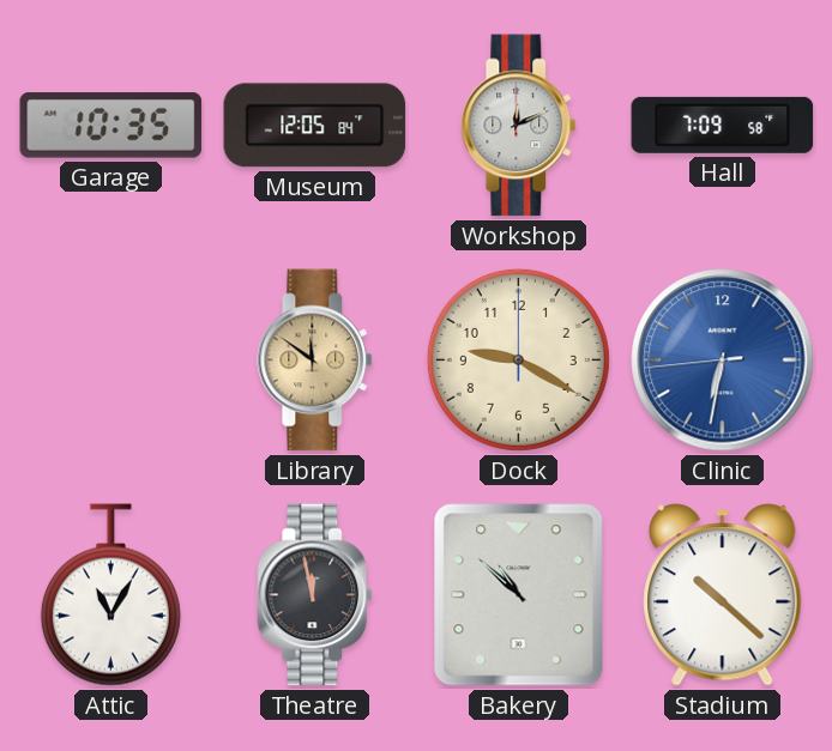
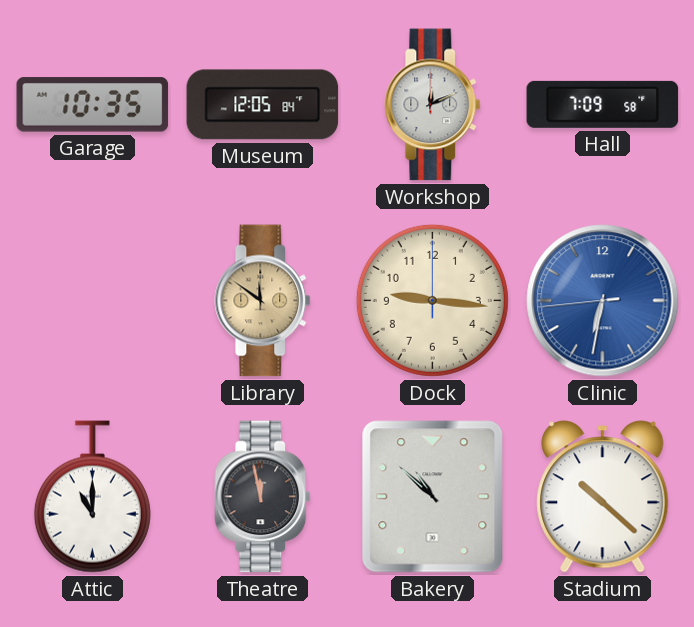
Dock: 9:20 -> 9:16
Attic: 11:05 -> 11:00
